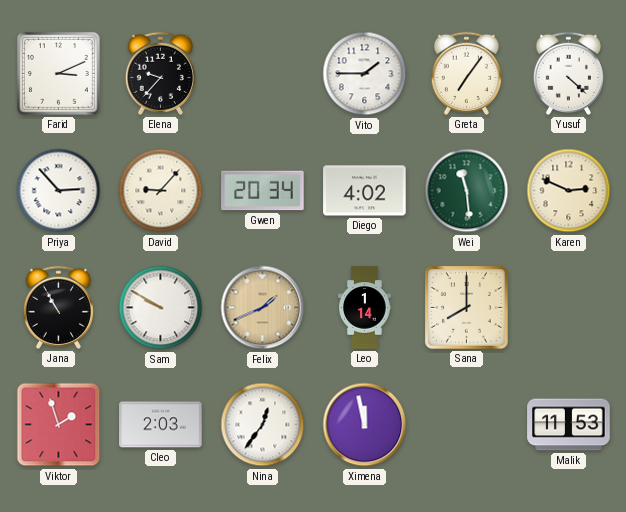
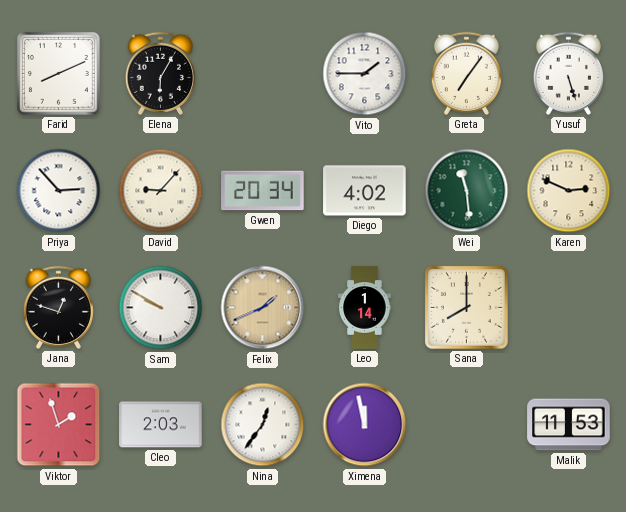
Farid: 3:11 -> 8:11
Elena: 9:37 -> 6:05
Yusuf: 4:22 -> 5:27
Jana: 10:55 -> 12:48
